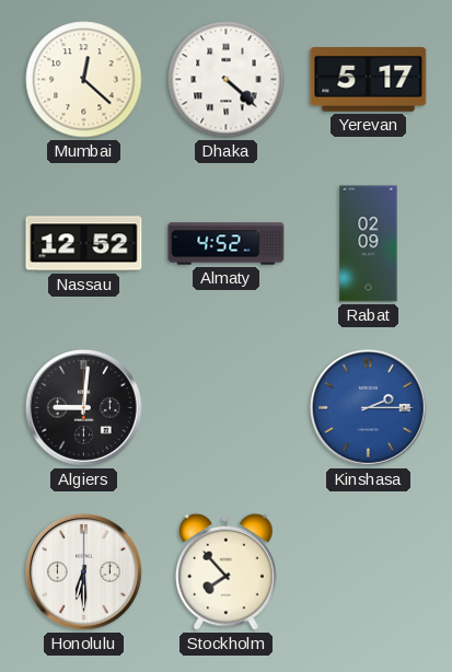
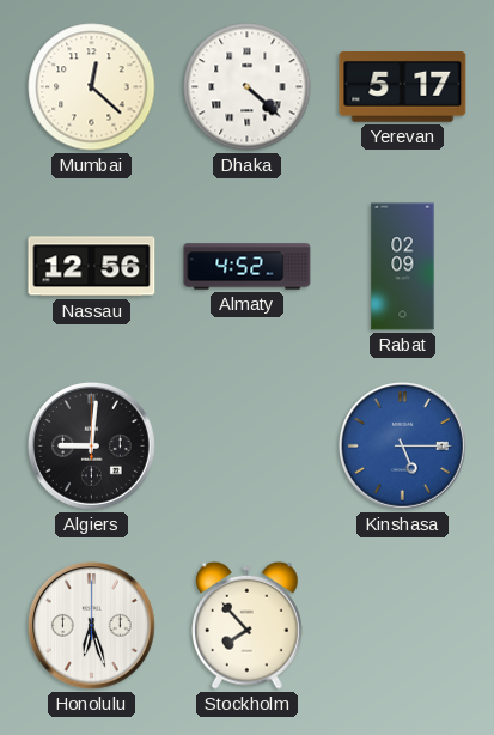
Nassau: 12:52 -> 12:56
Kinshasa: 2:15 -> 5:15
Honolulu: 6:30 -> 6:27
